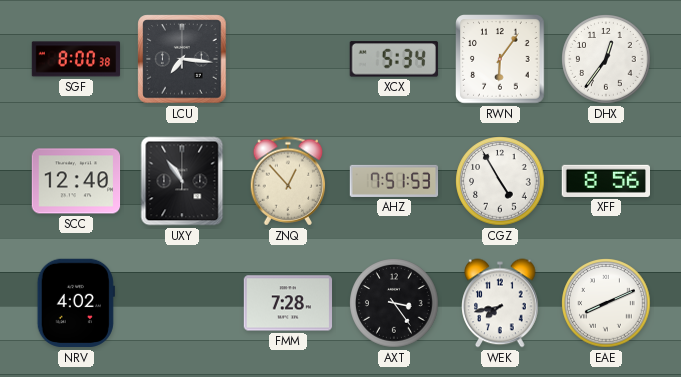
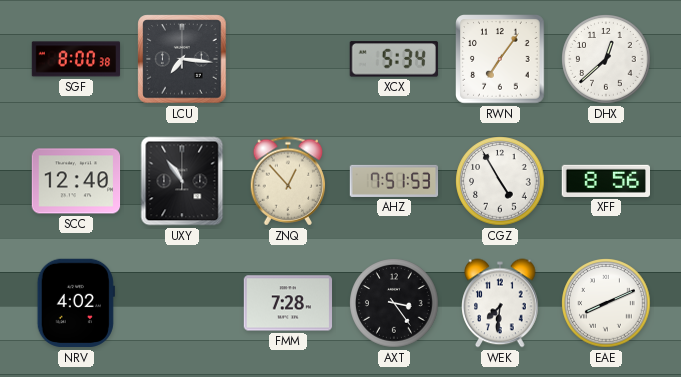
RWN: 6:06 -> 7:06
DHX: 12:36 -> 12:38
WEK: 7:43 -> 7:31
